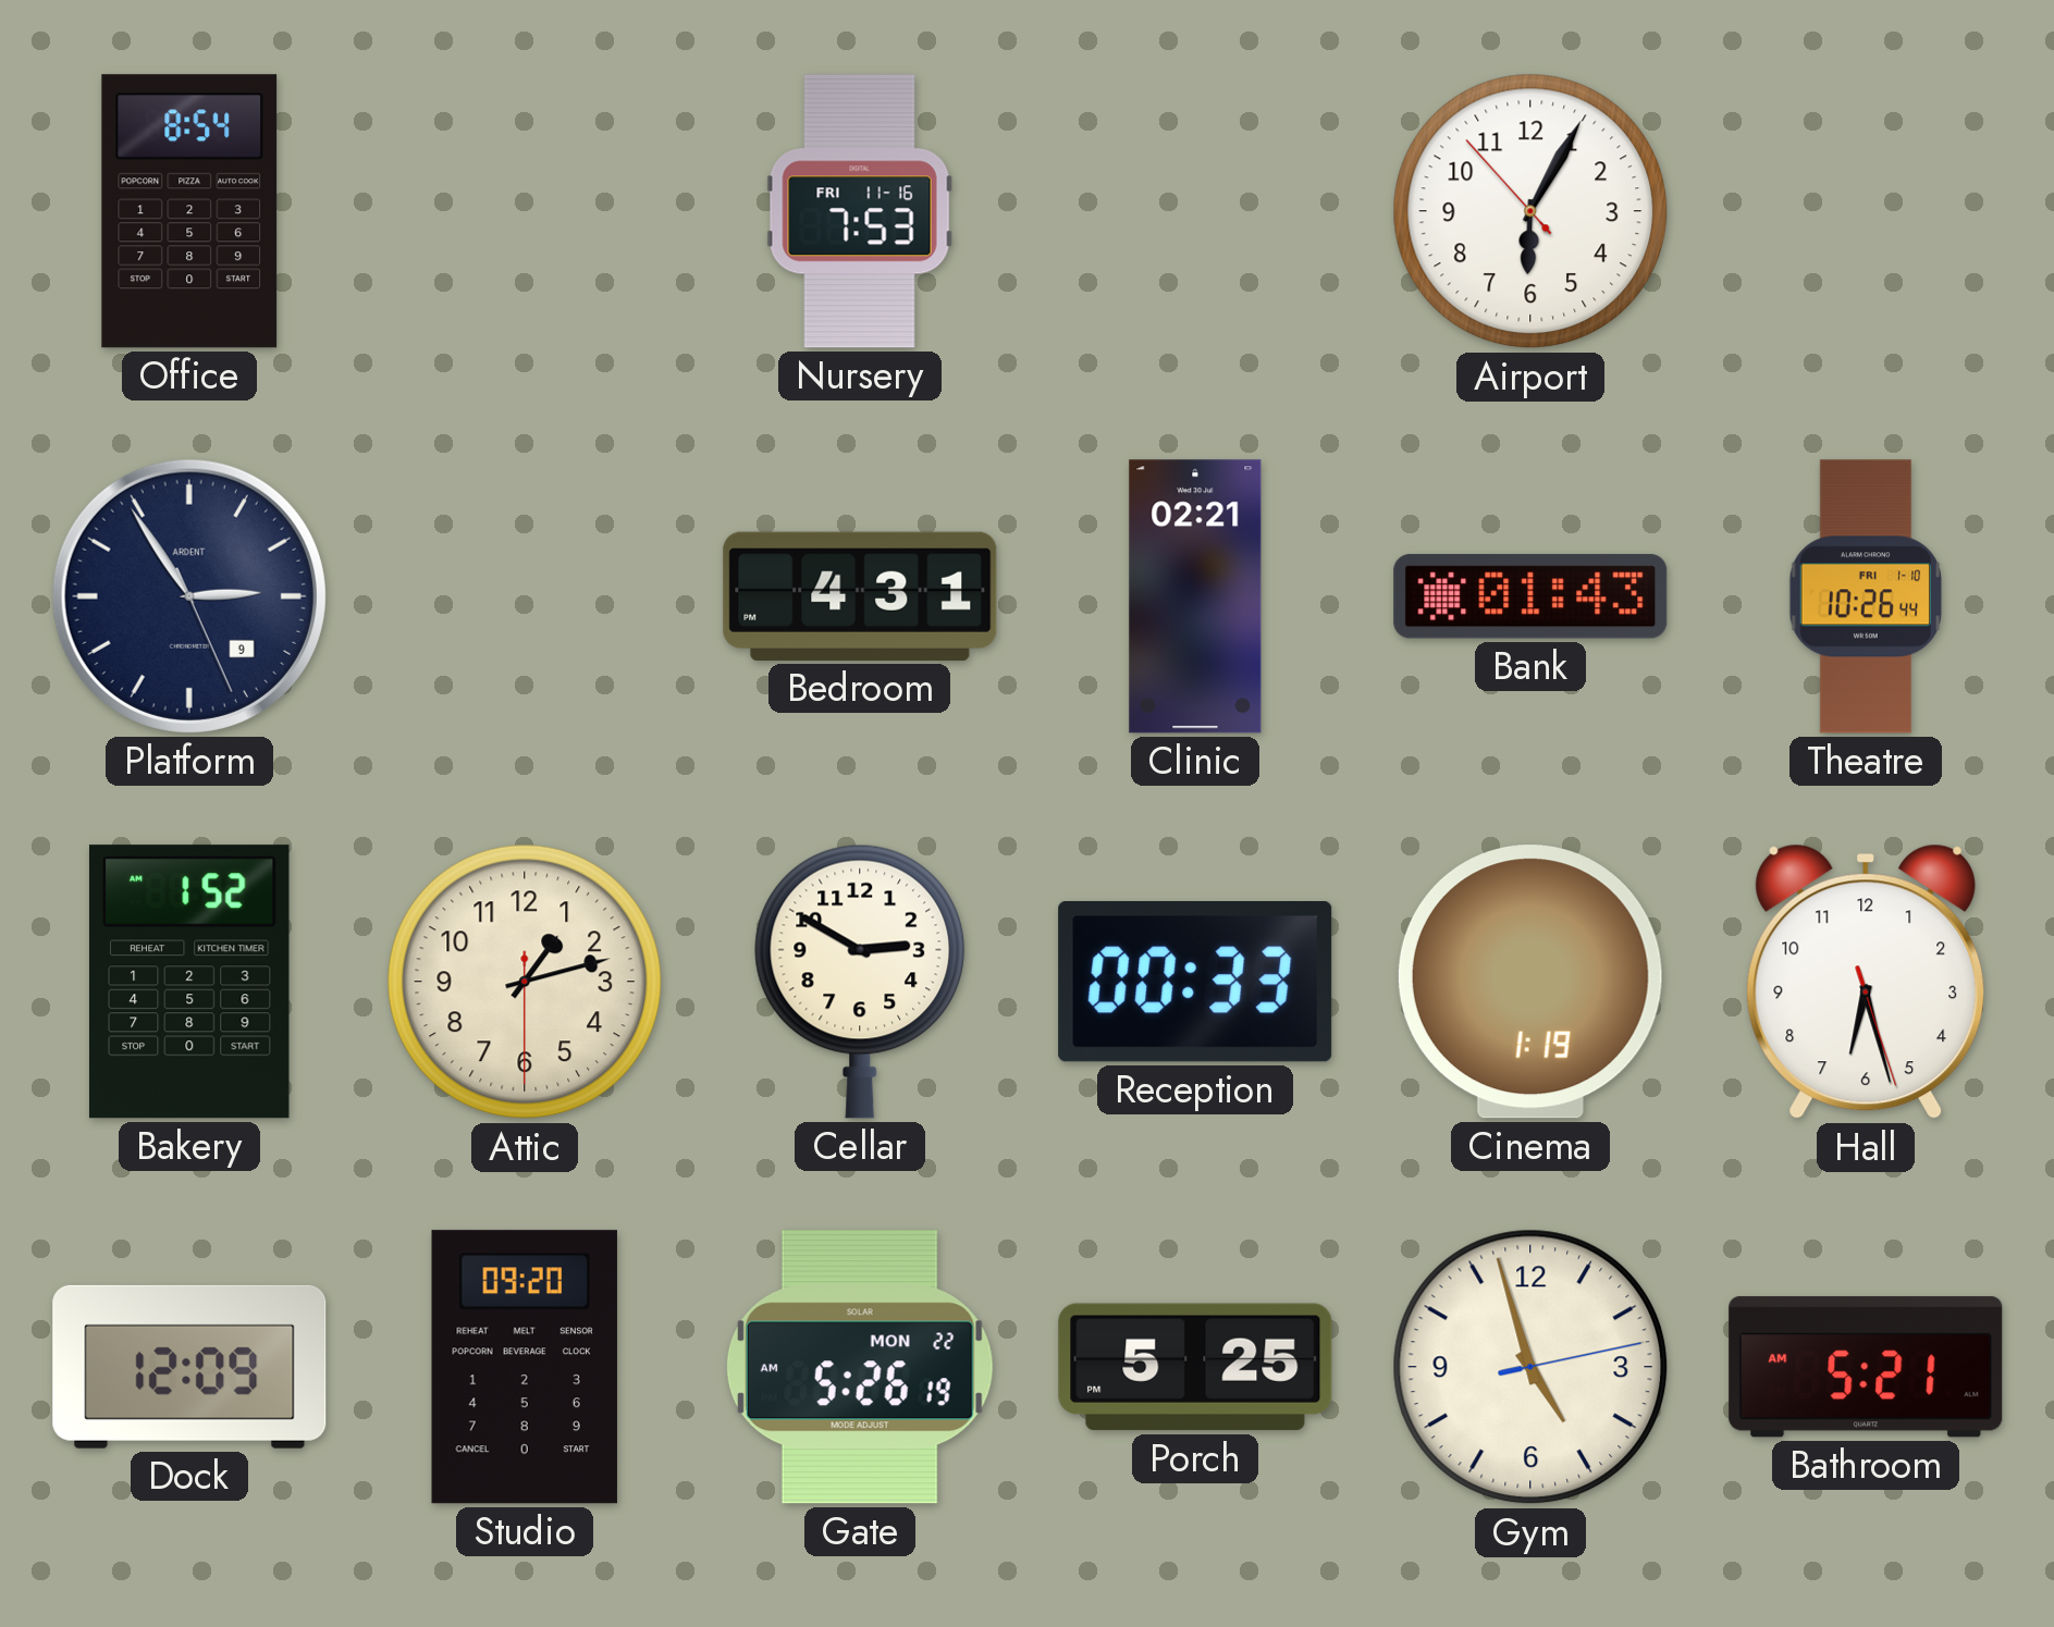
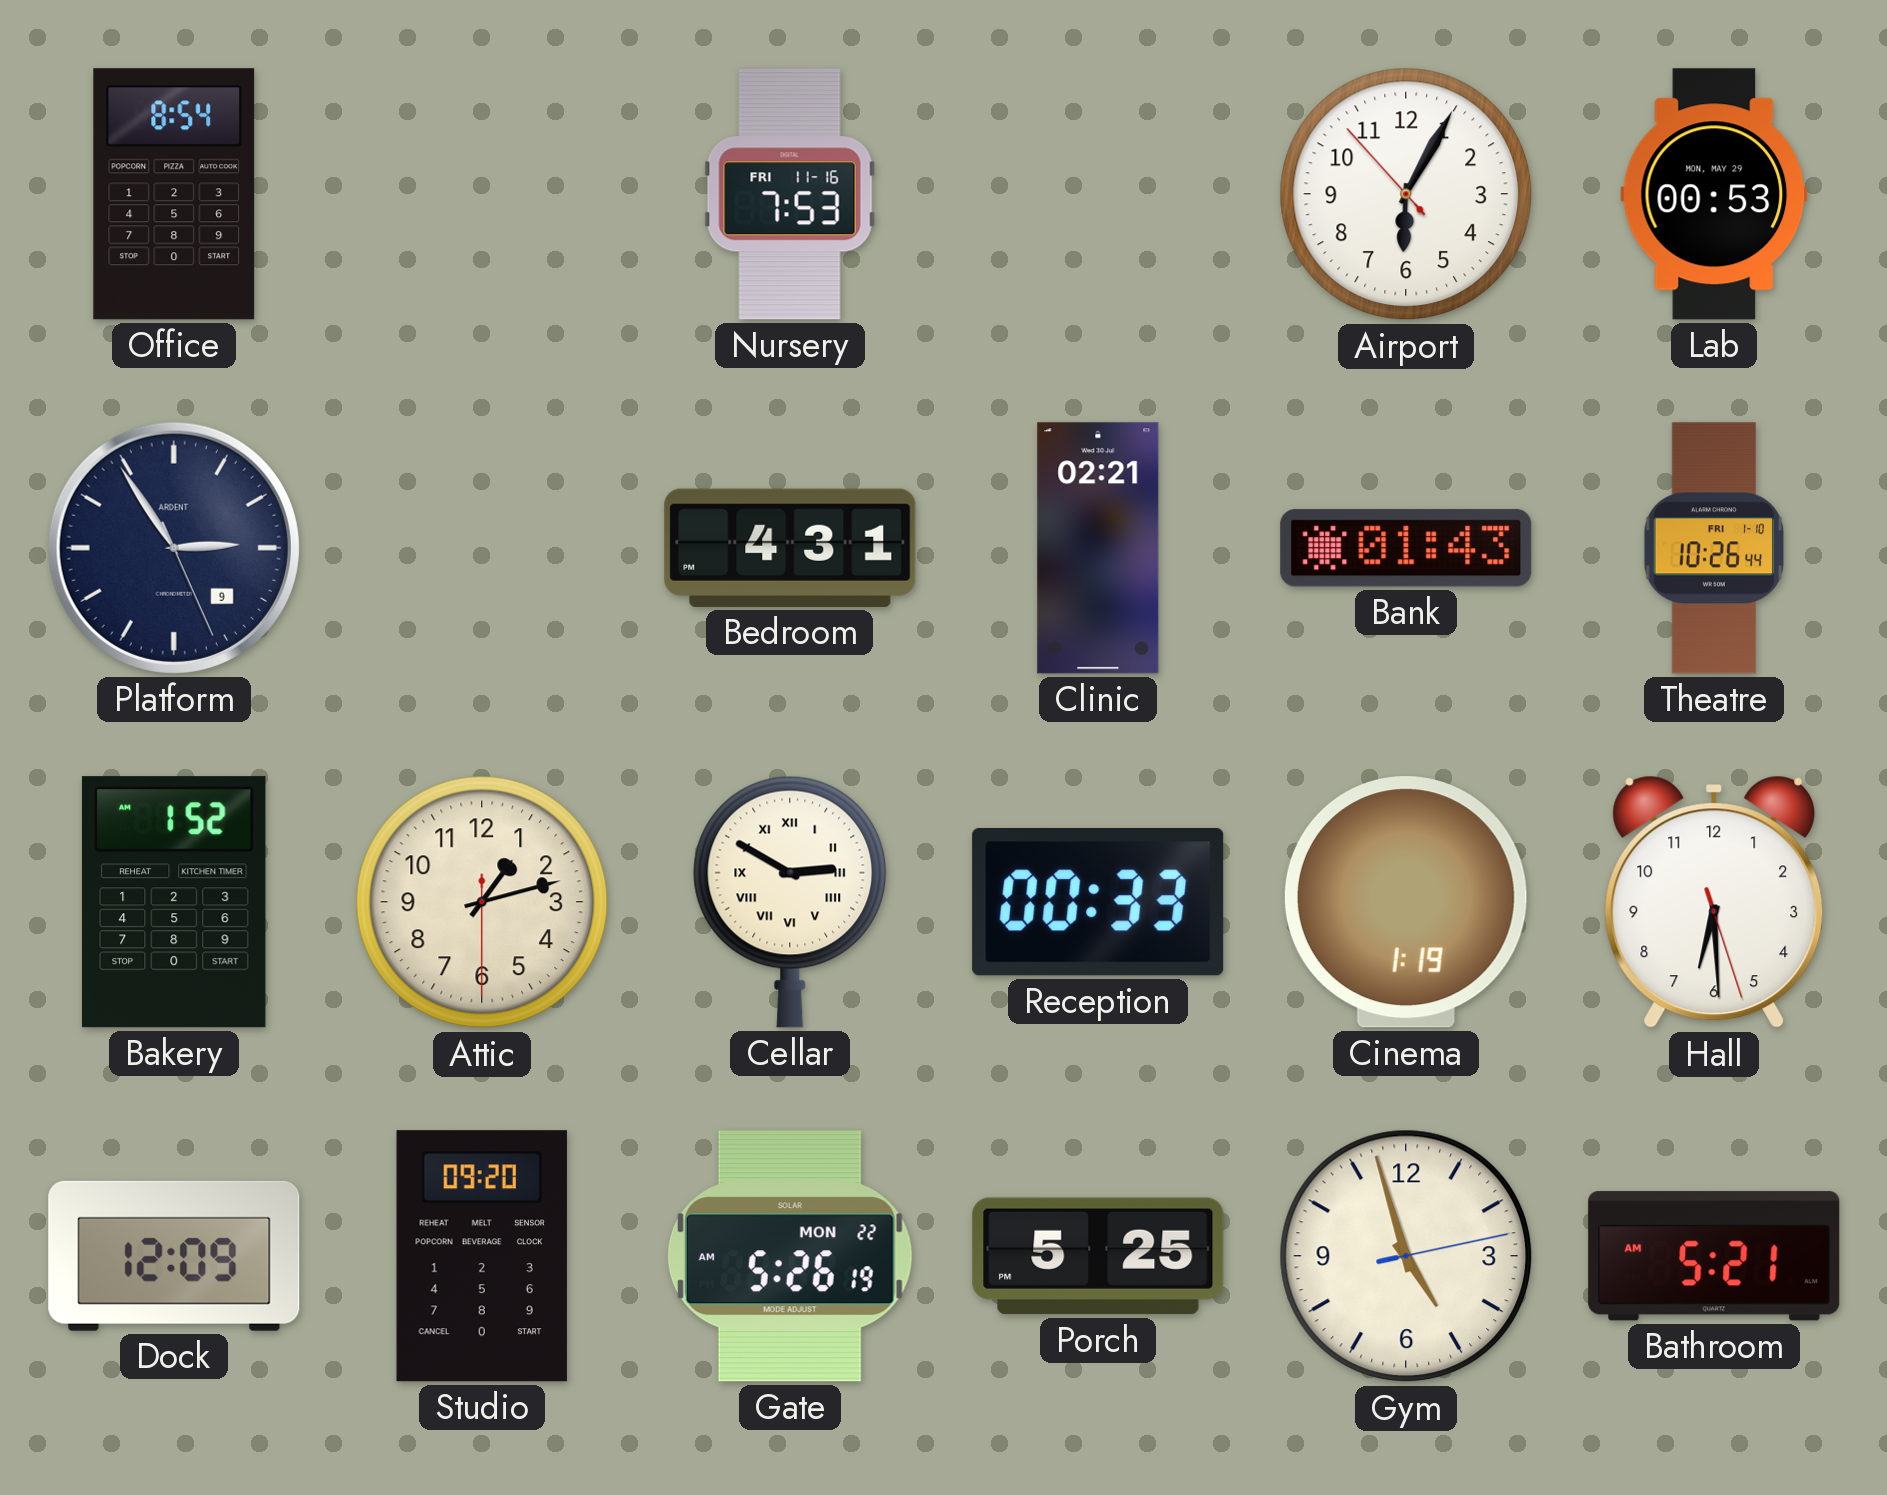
Lab: none -> 00:53
Cellar numerals: Arabic -> Roman
Hall: 6:27 -> 6:29
